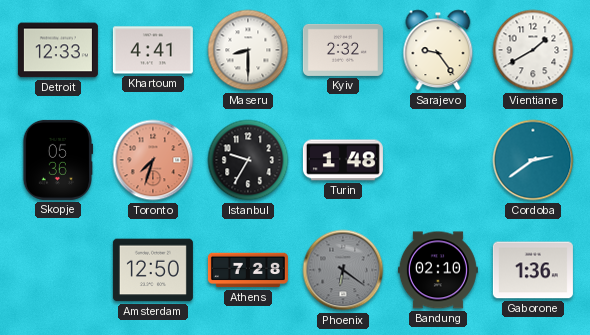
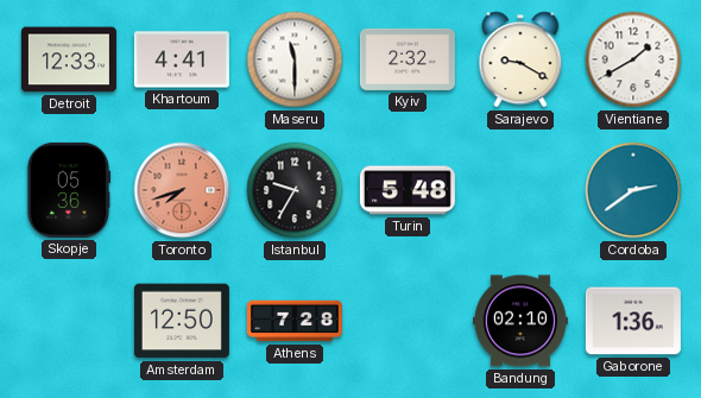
Maseru: 8:30 -> 11:30
Sarajevo: 9:24 -> 9:20
Toronto: 7:33 -> 7:42
Turin: 1:48 -> 5:48
Phoenix: 6:21 -> none
